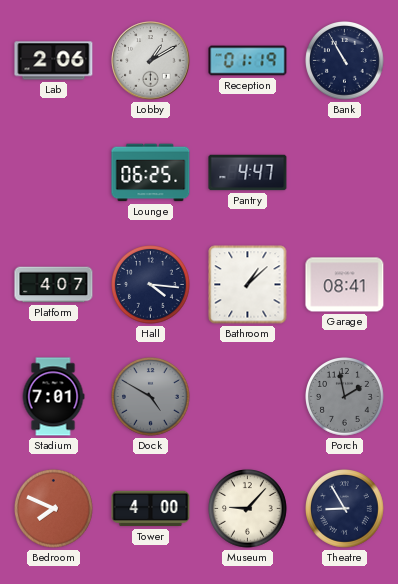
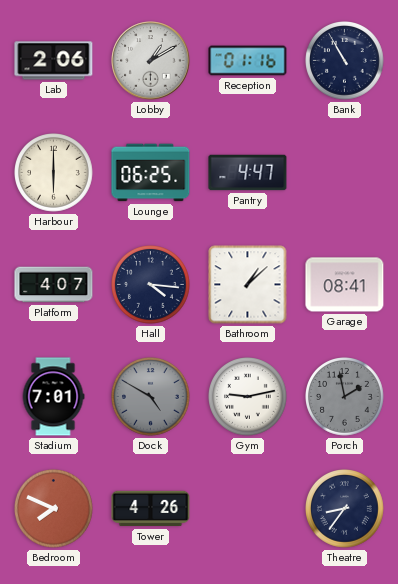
Reception: 01:19 -> 01:16
Harbour: none -> 6:00
Gym: none -> 9:13
Tower: 4:00 -> 4:26
Museum: 9:07 -> none
Theatre: 8:55 -> 8:36
